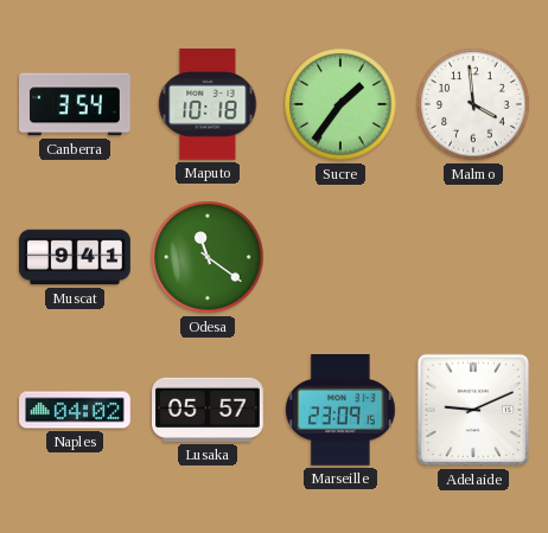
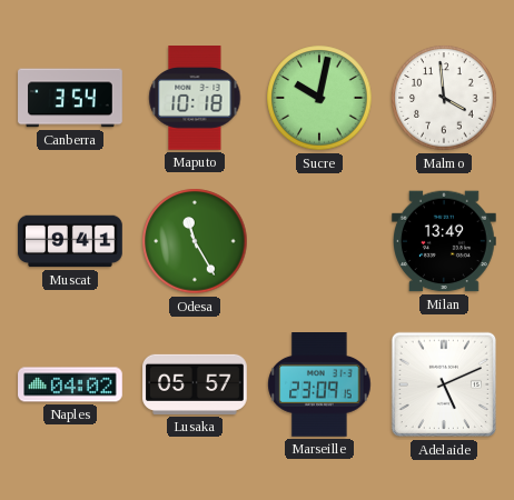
Sucre: 1:36 -> 10:02
Odesa: 11:21 -> 11:25
Milan: none -> 13:49
Adelaide: 9:11 -> 5:11
